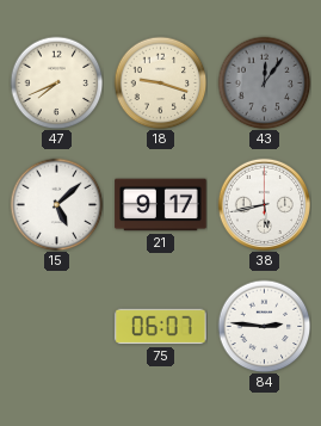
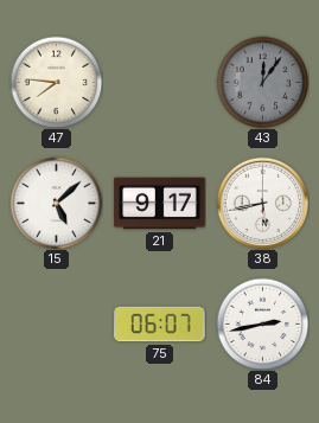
47: 7:41 -> 7:46
18: 9:18 -> none
84: 2:46 -> 2:43
